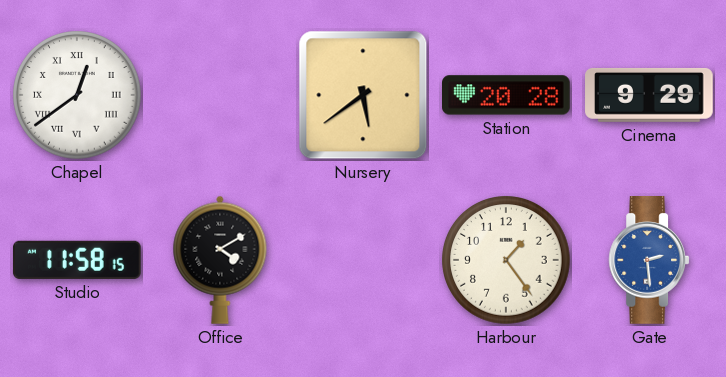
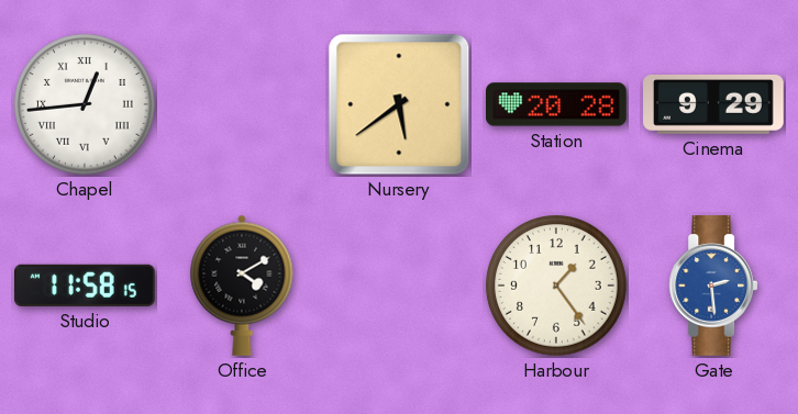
Chapel: 12:39 -> 12:44
